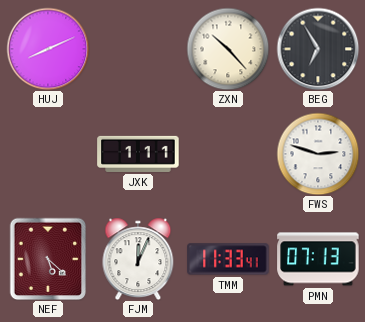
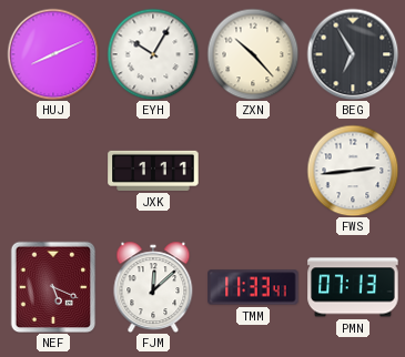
EYH: none -> 10:05
FWS: 2:48 -> 2:44
NEF: 5:22 -> 5:19
FJM: 12:04 -> 12:08
